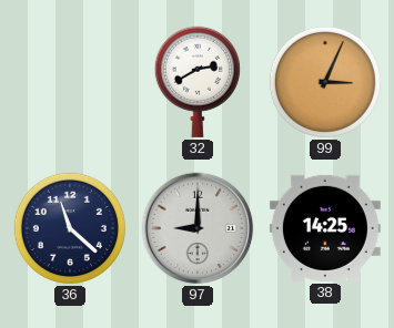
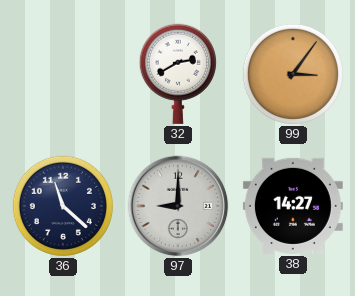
99: 3:04 -> 3:06
38: 14:25 -> 14:27
